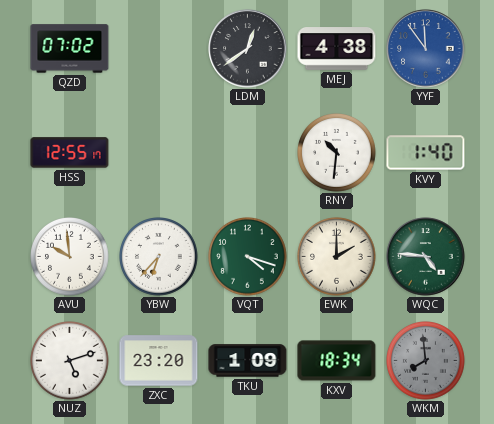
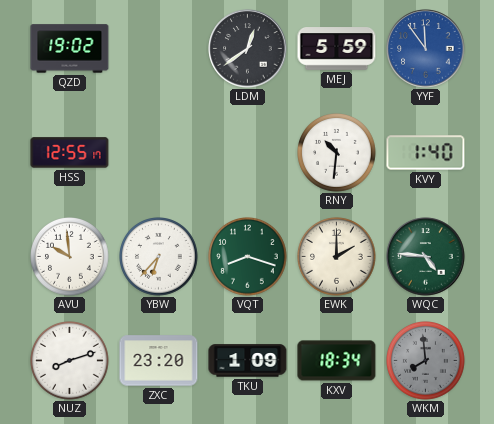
QZD: 07:02 -> 19:02
MEJ: 4:38 -> 5:59
VQT: 4:18 -> 8:18
NUZ: 5:12 -> 8:12
